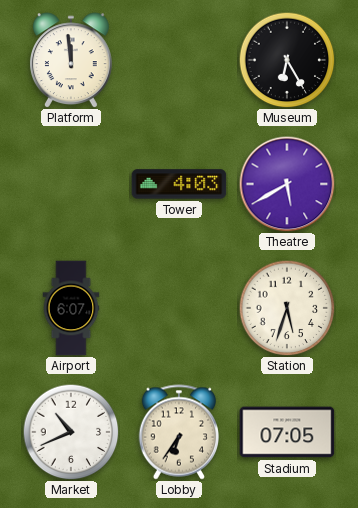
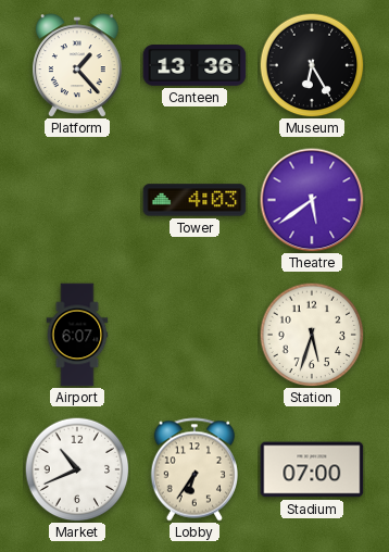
Platform: 11:59 -> 1:23
Canteen: none -> 13:36
Theatre: 5:40 -> 5:39
Stadium: 07:05 -> 07:00
